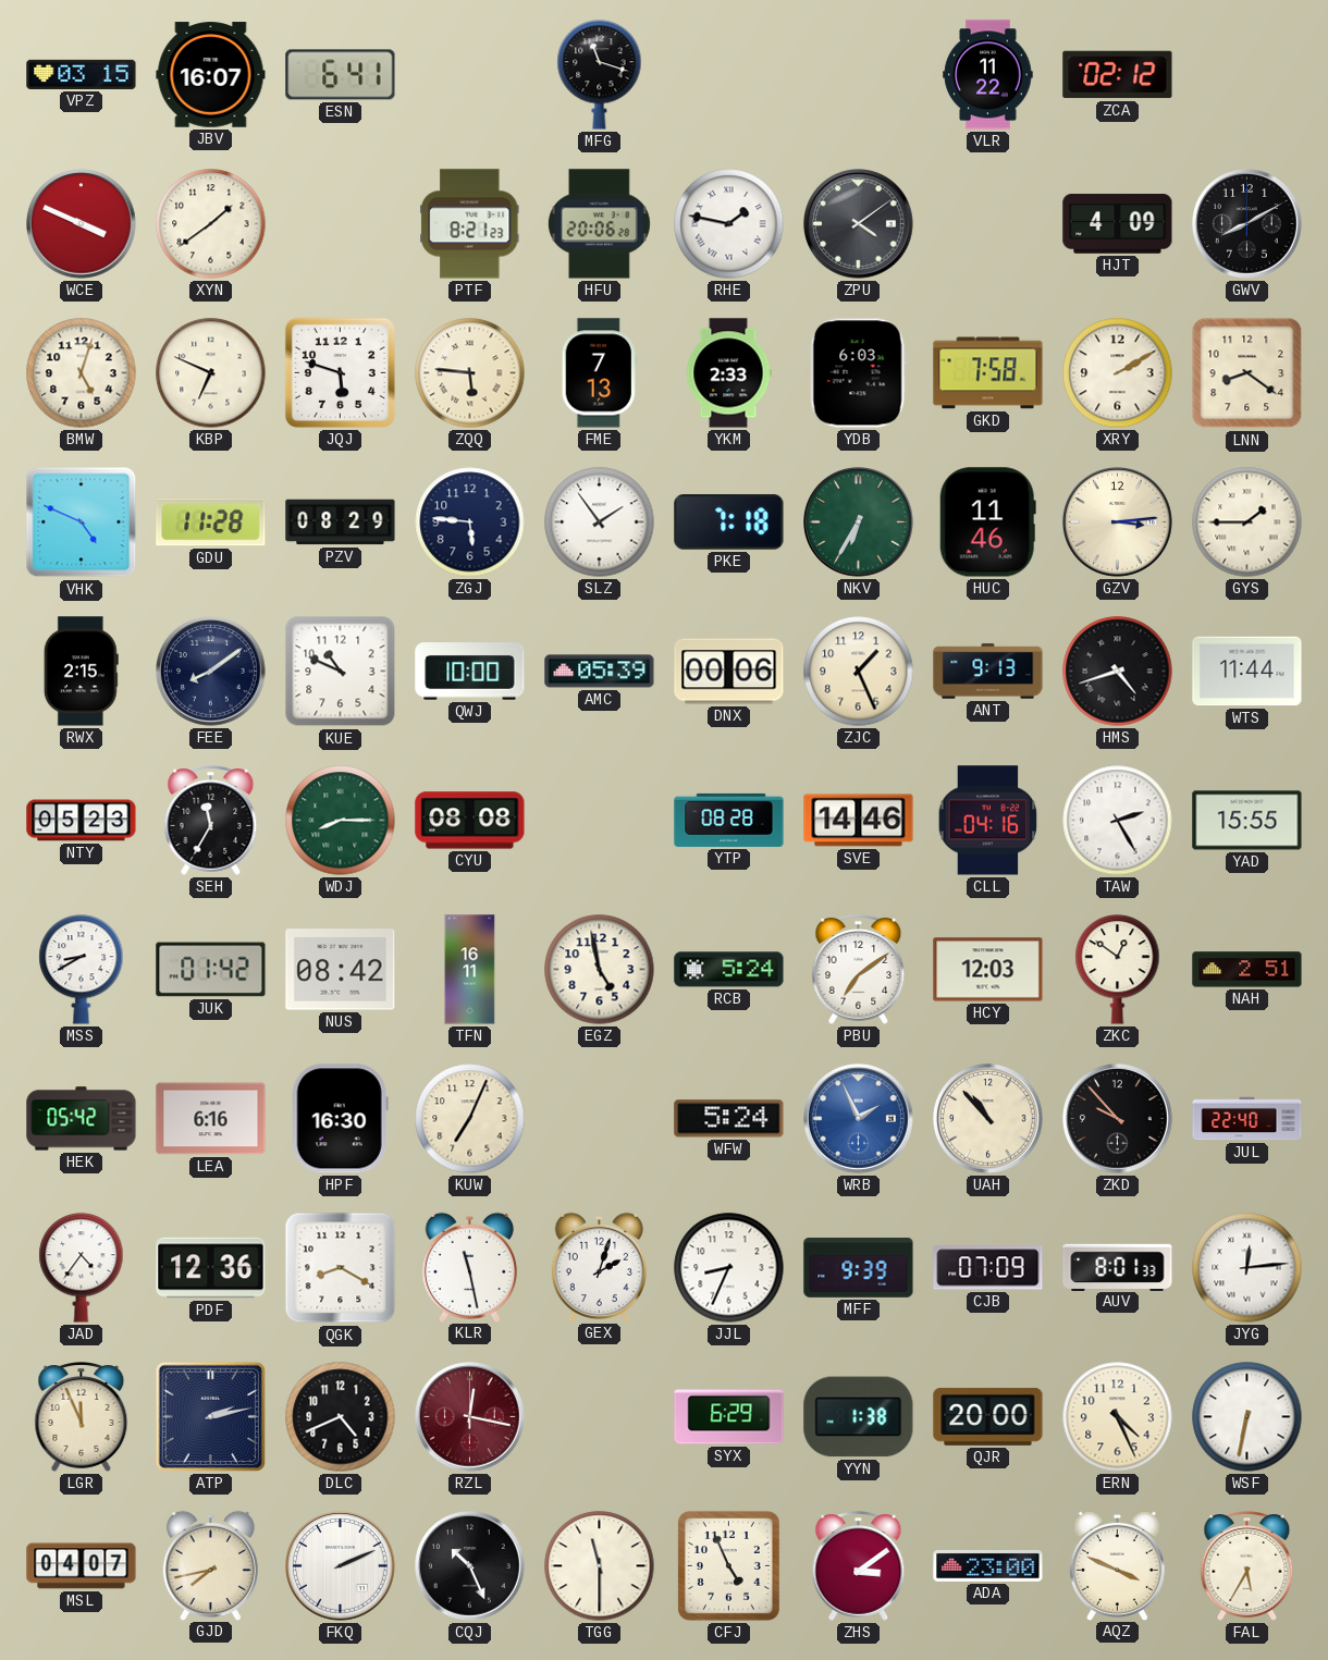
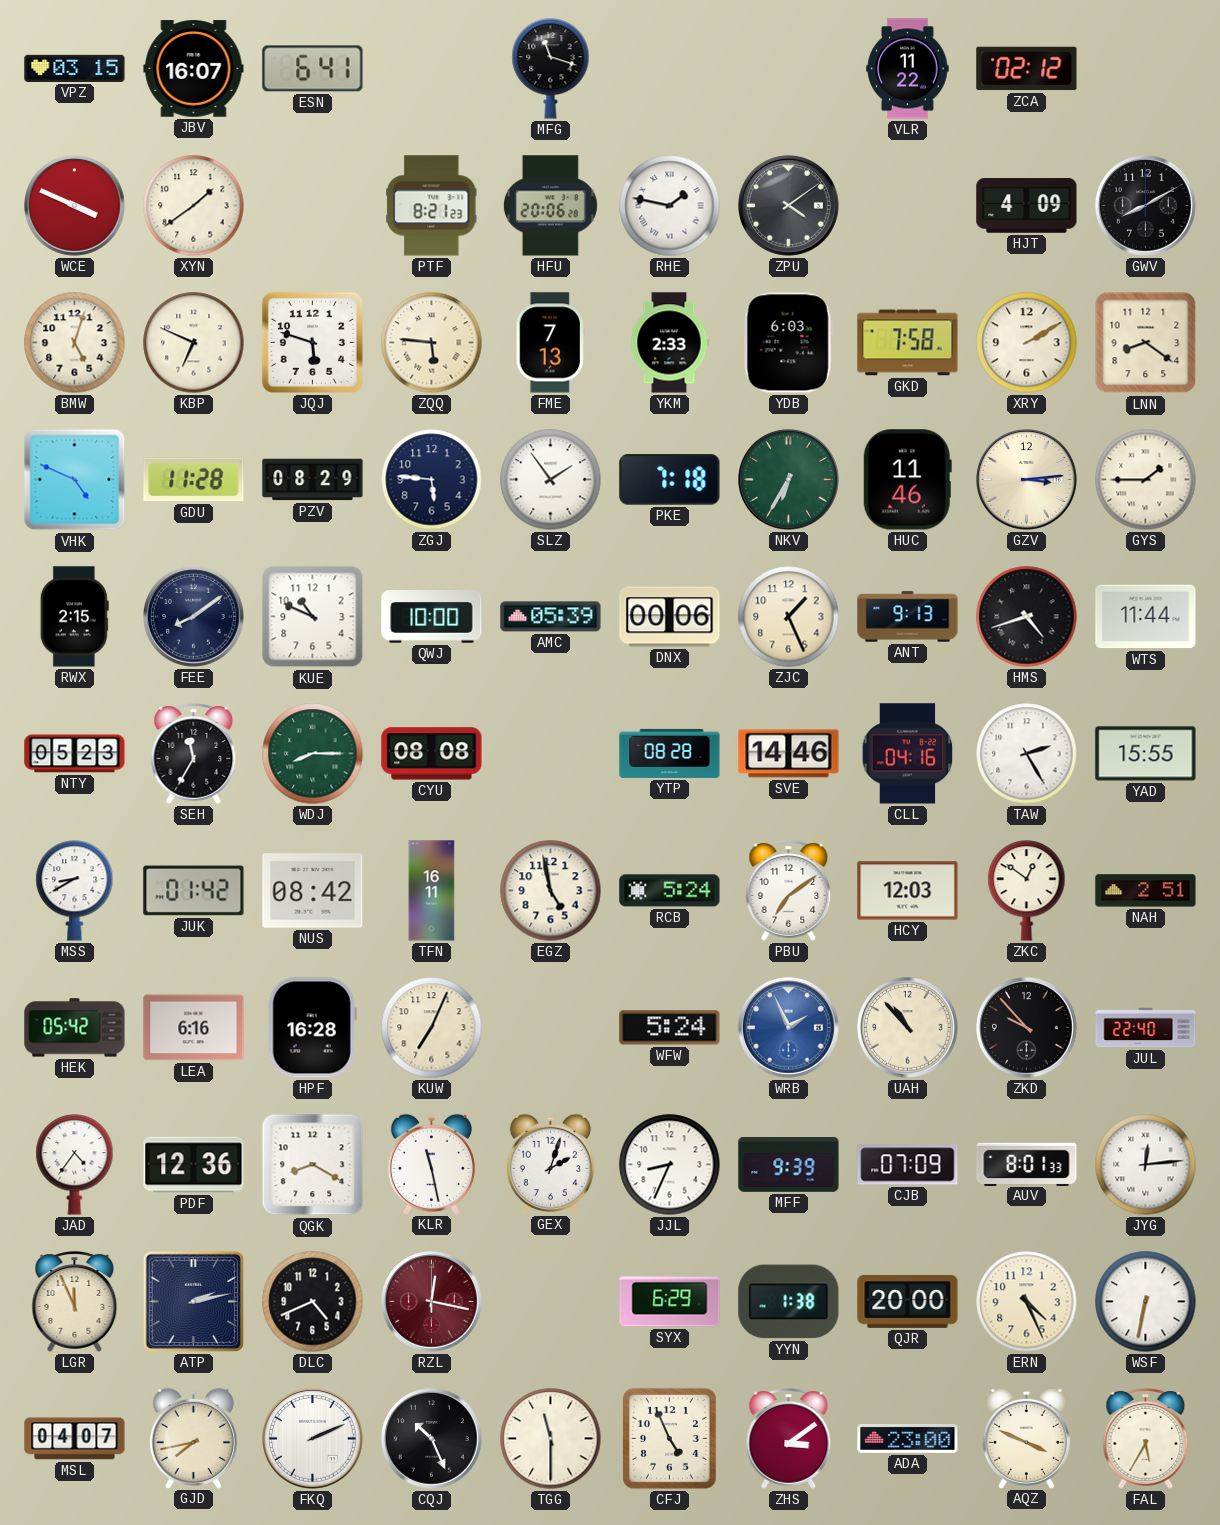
HPF: 16:30 -> 16:28
